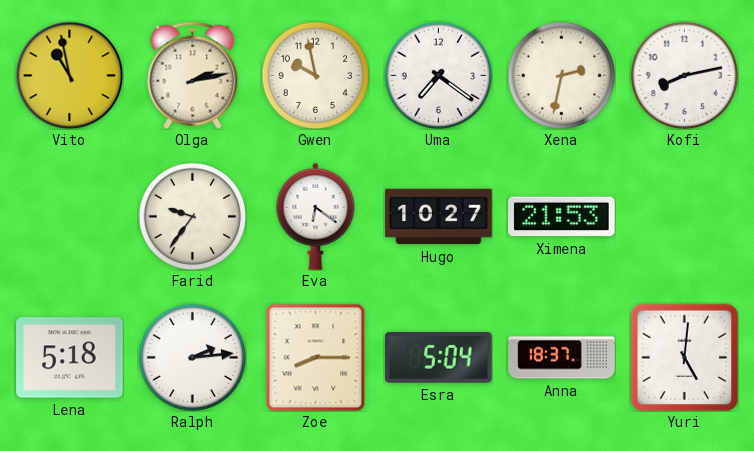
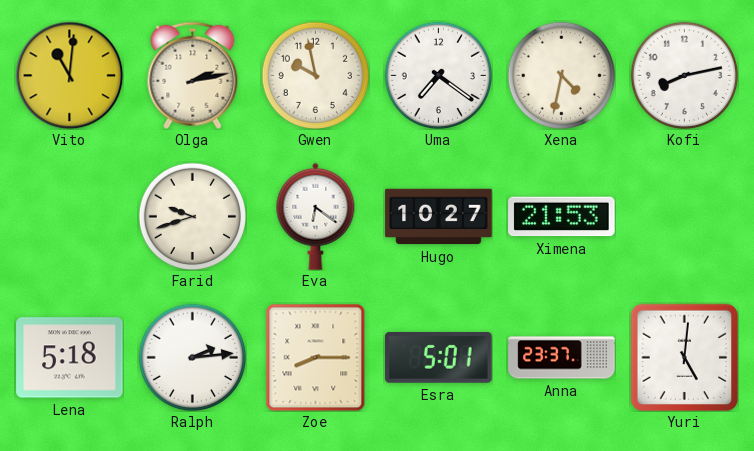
Vito: 10:58 -> 11:01
Xena: 2:32 -> 4:32
Farid: 9:36 -> 9:42
Esra: 5:04 -> 5:01
Anna: 18:37 -> 23:37
